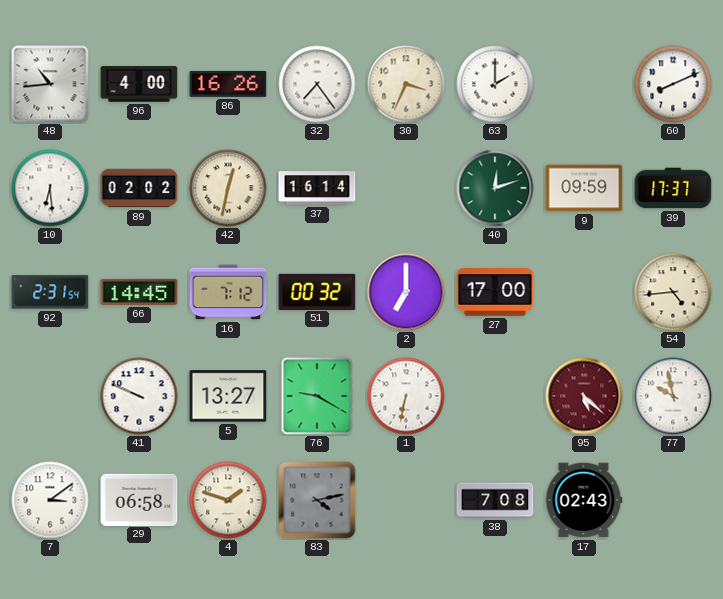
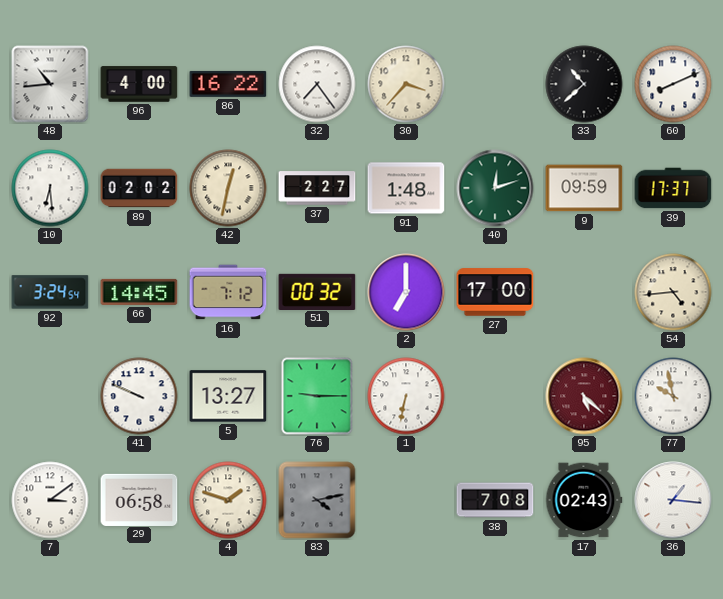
86: 16:26 -> 16:22
30: 3:34 -> 3:37
63: 2:00 -> none
33: none -> 10:38
37: 16:14 -> 2:27
91: none -> 1:48
92: 2:31 -> 3:24
76: 9:20 -> 9:15
36: none -> 1:16
